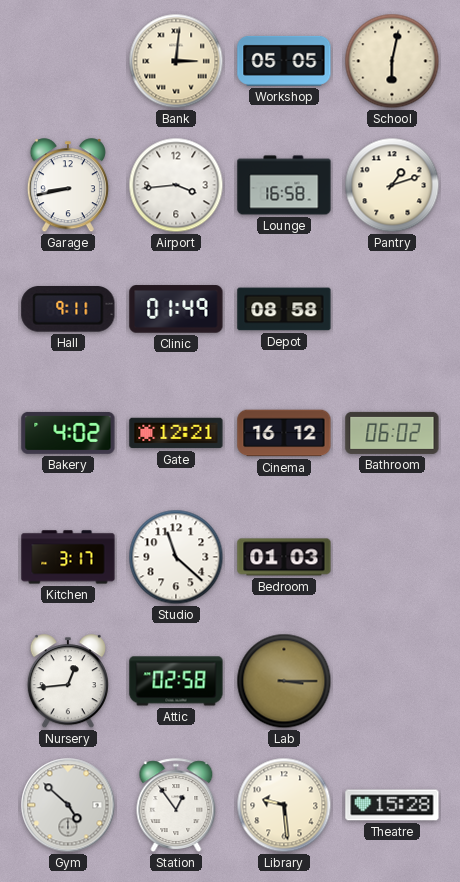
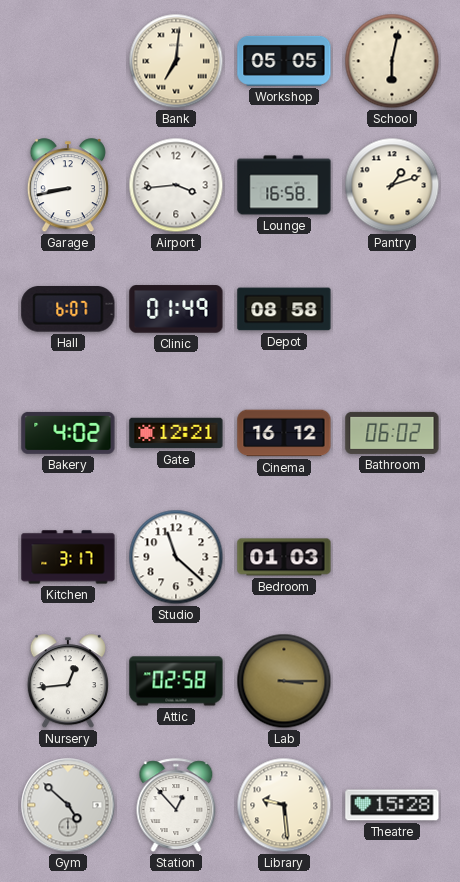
Bank: 3:01 -> 7:01
Hall: 9:11 -> 6:07
Station: 12:54 -> 12:53
